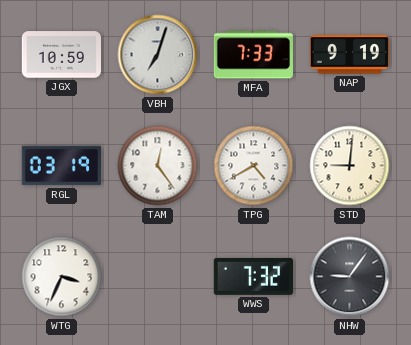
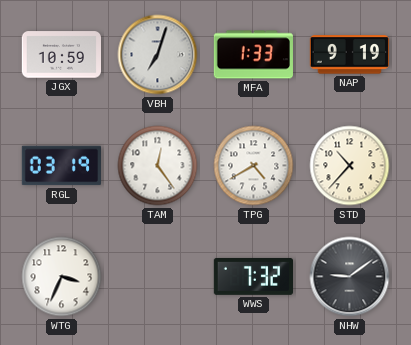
MFA: 7:33 -> 1:33
STD: 9:01 -> 10:37
NHW: 9:06 -> 9:09
